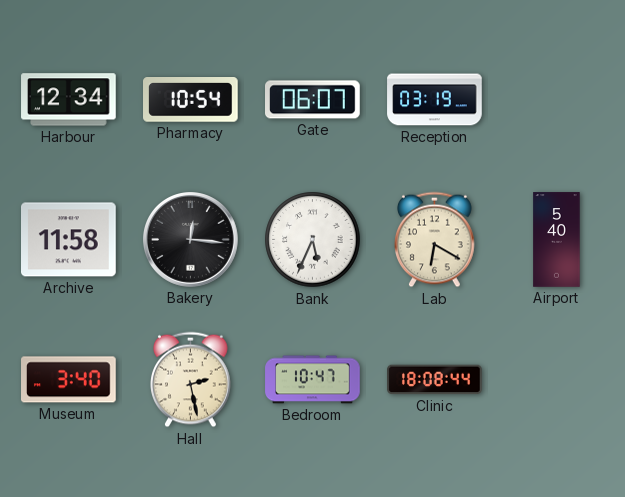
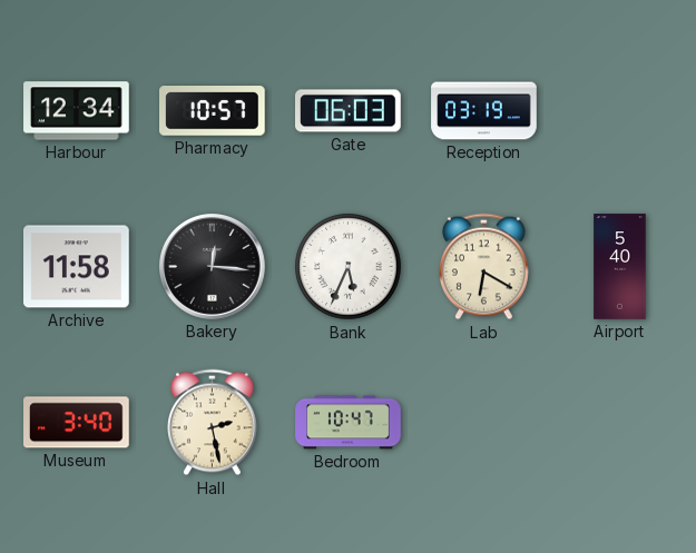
Pharmacy: 10:54 -> 10:57
Gate: 06:07 -> 06:03
Clinic: 18:08 -> none
